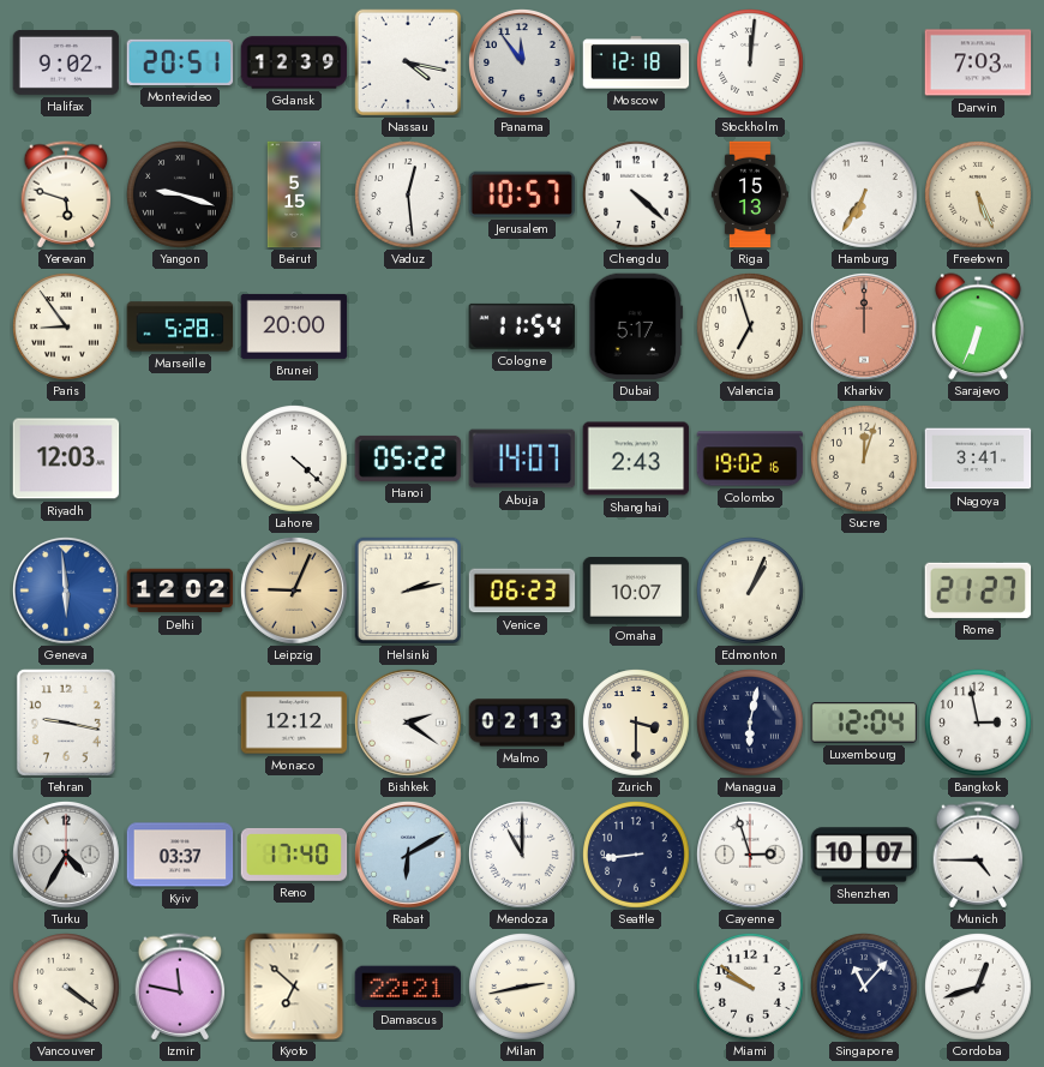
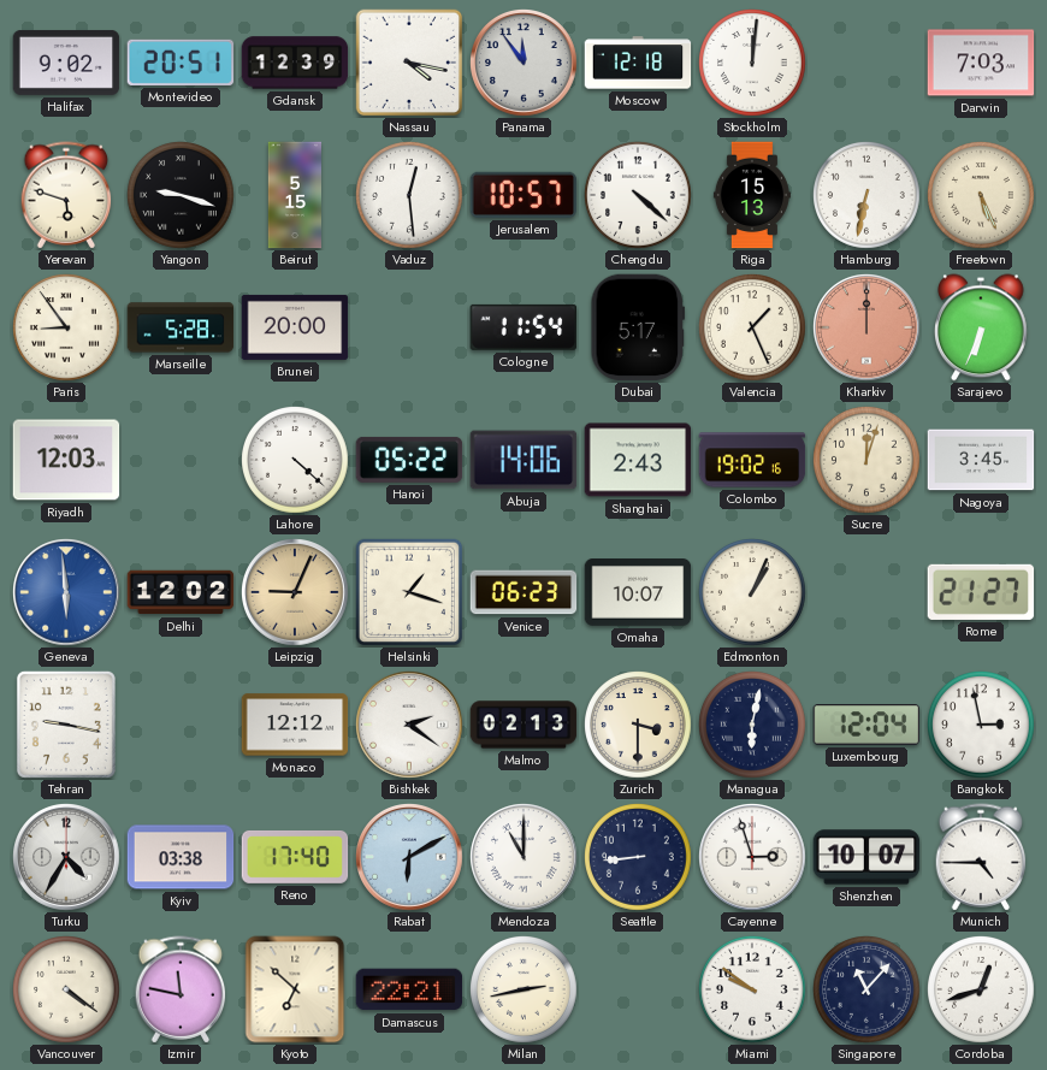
Hamburg: 6:35 -> 6:32
Valencia: 6:57 -> 1:26
Abuja: 14:07 -> 14:06
Nagoya: 3:41 -> 3:45
Helsinki: 2:13 -> 1:18
Kyiv: 03:37 -> 03:38
